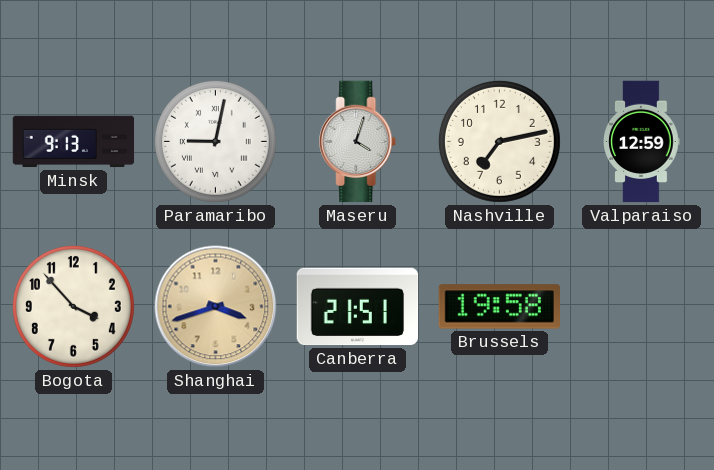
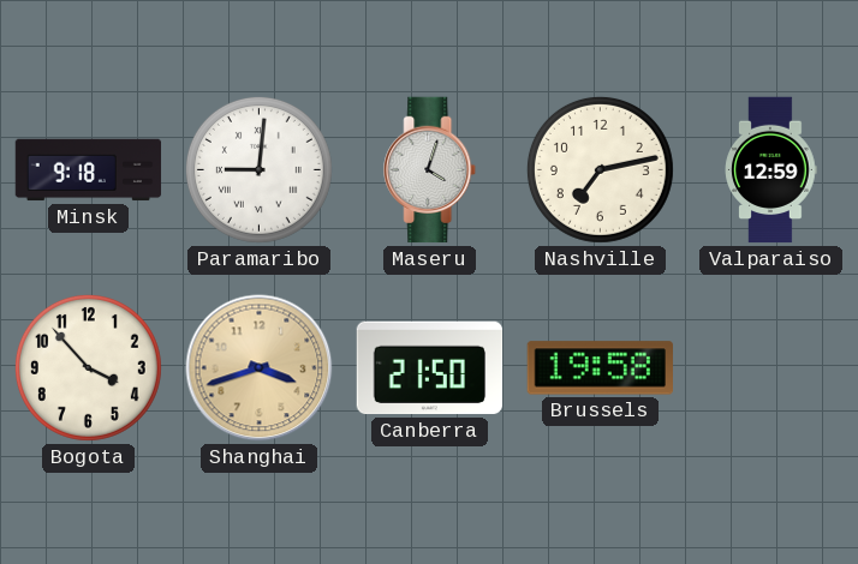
Minsk: 9:13 -> 9:18
Paramaribo: 9:02 -> 9:01
Canberra: 21:51 -> 21:50
